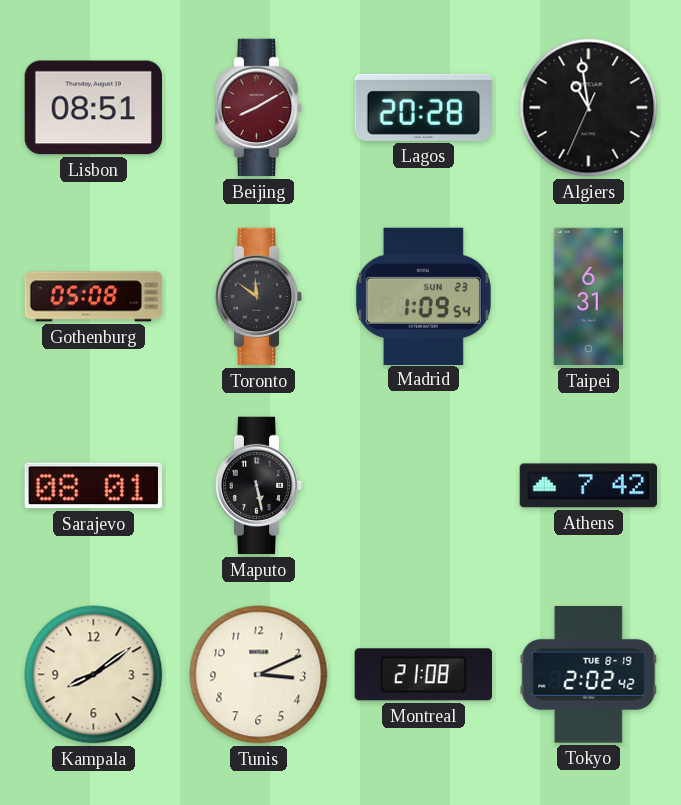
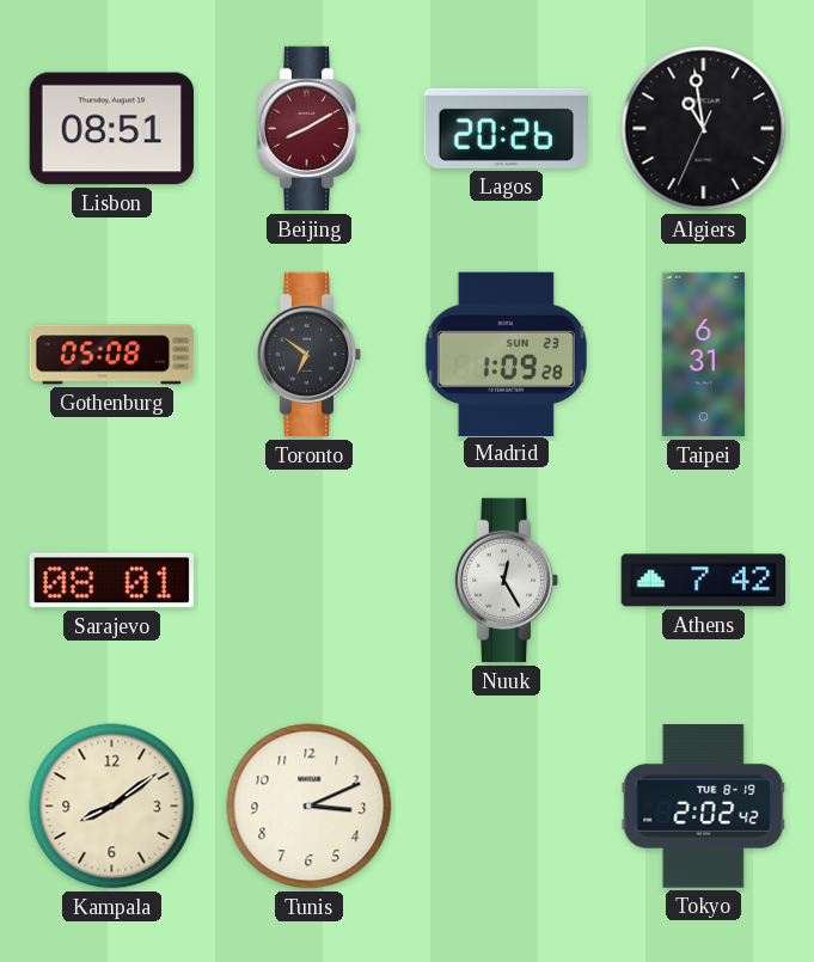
Lagos: 20:28 -> 20:26
Toronto: 11:51 -> 6:51
Madrid: 1:09:54 -> 1:09:28
Maputo: 5:28 -> none
Nuuk: none -> 12:25
Montreal: 21:08 -> none
